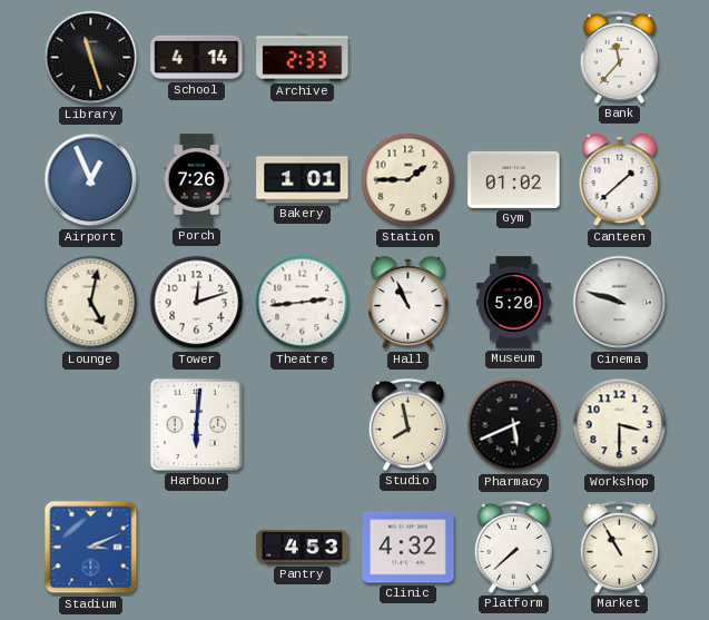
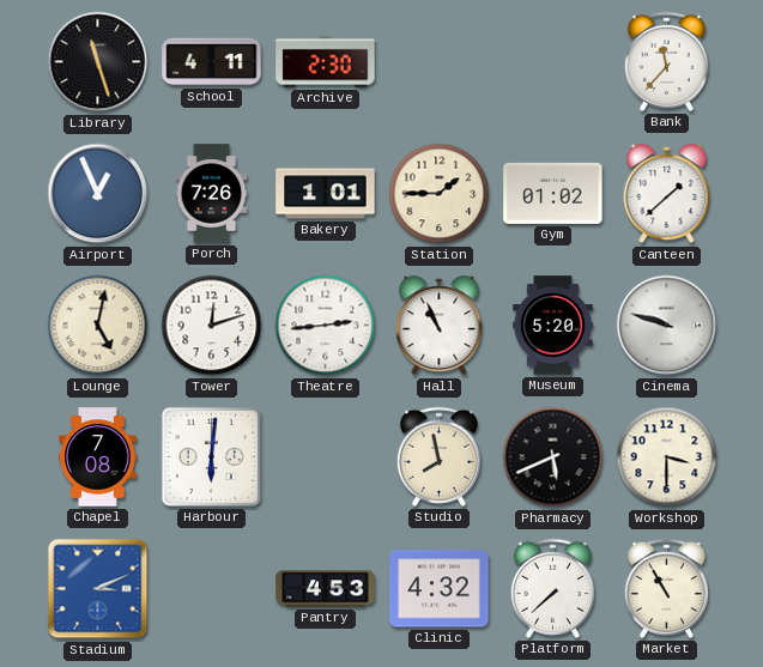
School: 4:14 -> 4:11
Archive: 2:33 -> 2:30
Chapel: none -> 7:08
